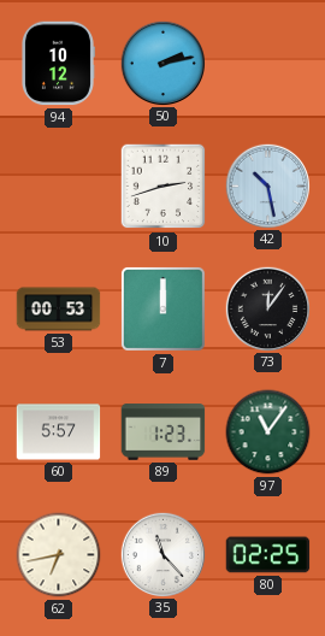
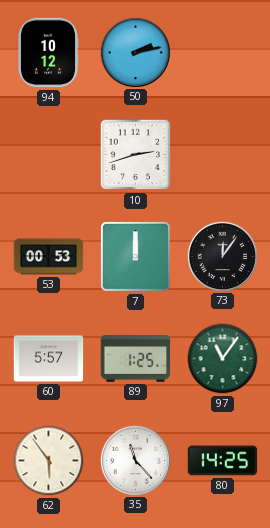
42: 10:28 -> none
89: 1:23 -> 1:25
62: 6:43 -> 5:54
80: 02:25 -> 14:25
